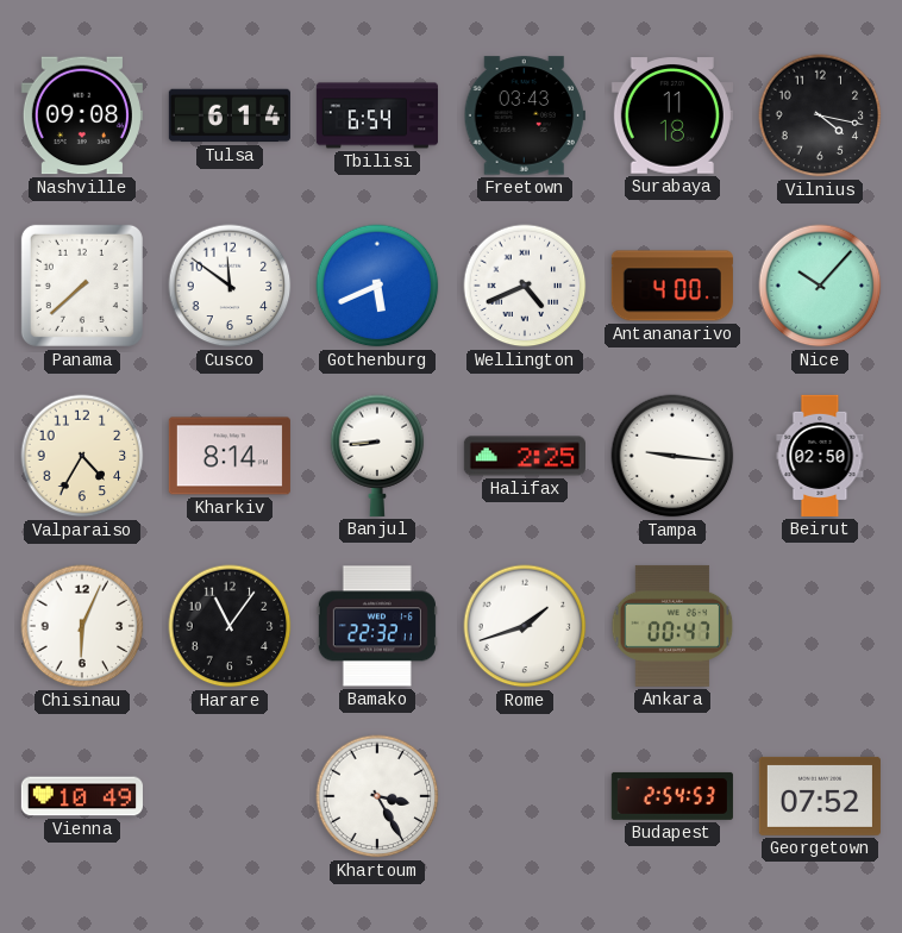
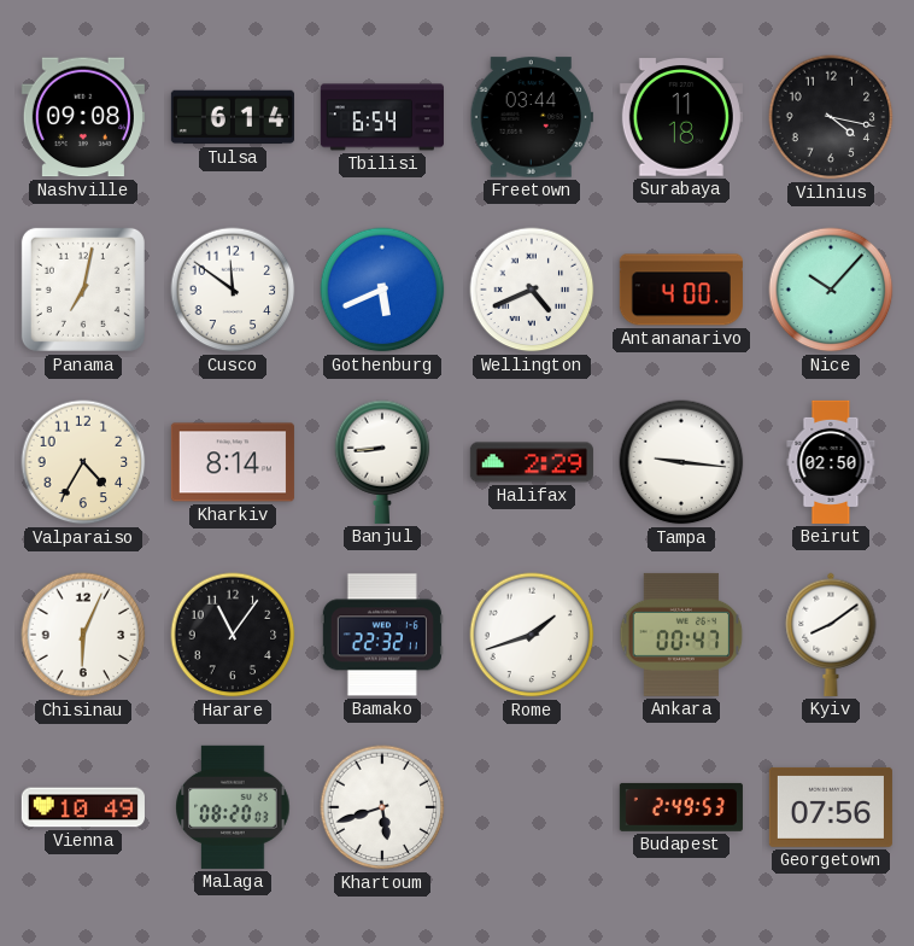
Freetown: 03:43 -> 03:44
Panama: 7:38 -> 7:02
Halifax: 2:25 -> 2:29
Kyiv: none -> 8:09
Malaga: none -> 08:20
Khartoum: 3:25 -> 5:42
Budapest: 2:54 -> 2:49
Georgetown: 07:52 -> 07:56
